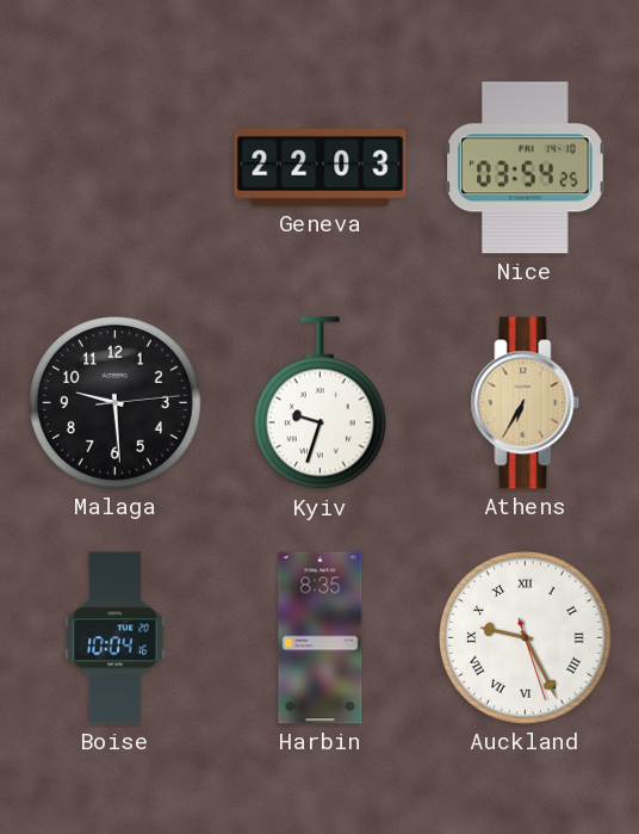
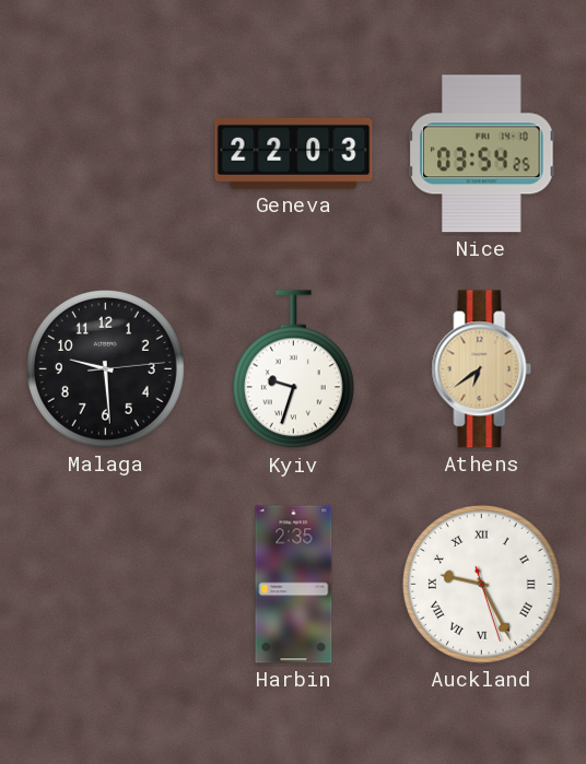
Athens: 6:35 -> 6:39
Boise: 10:04 -> none
Harbin: 8:35 -> 2:35
